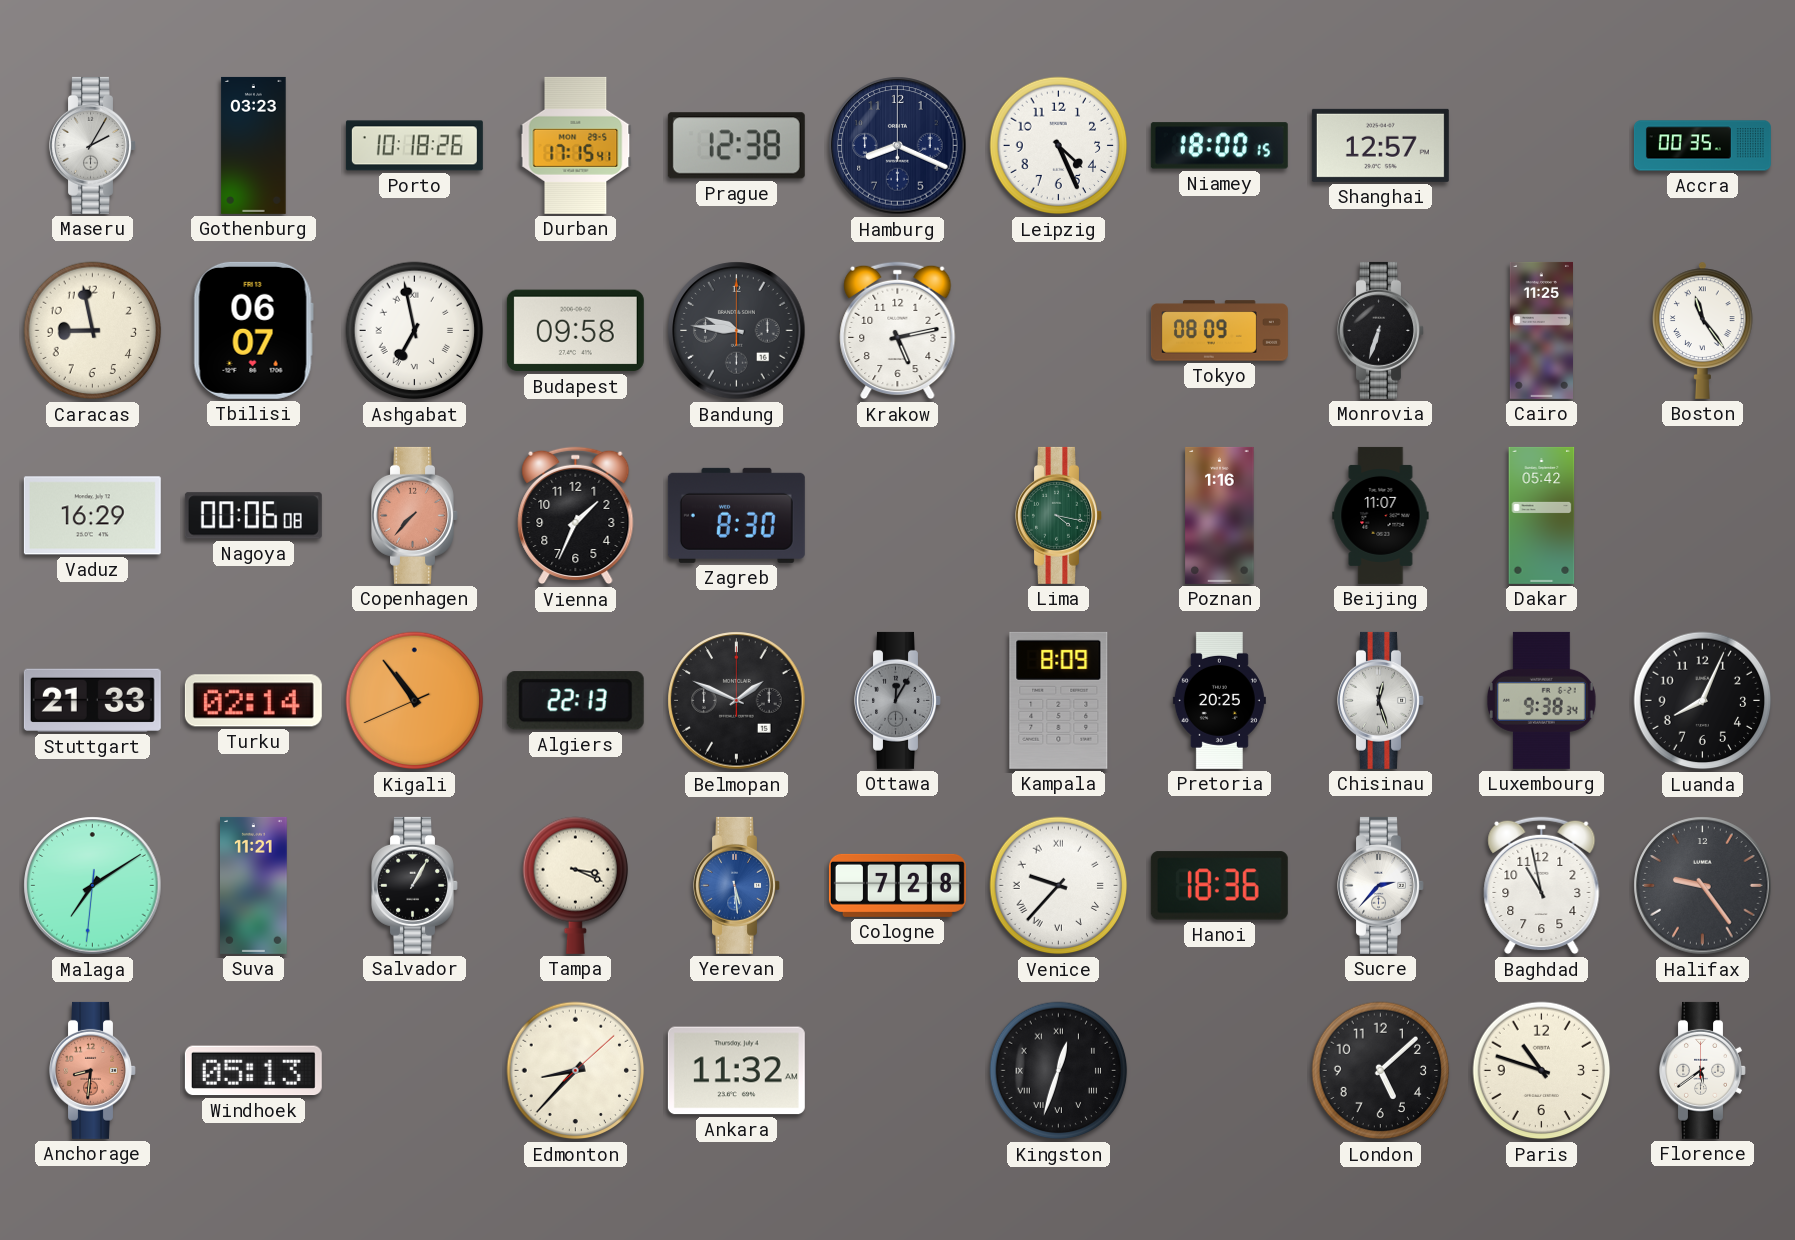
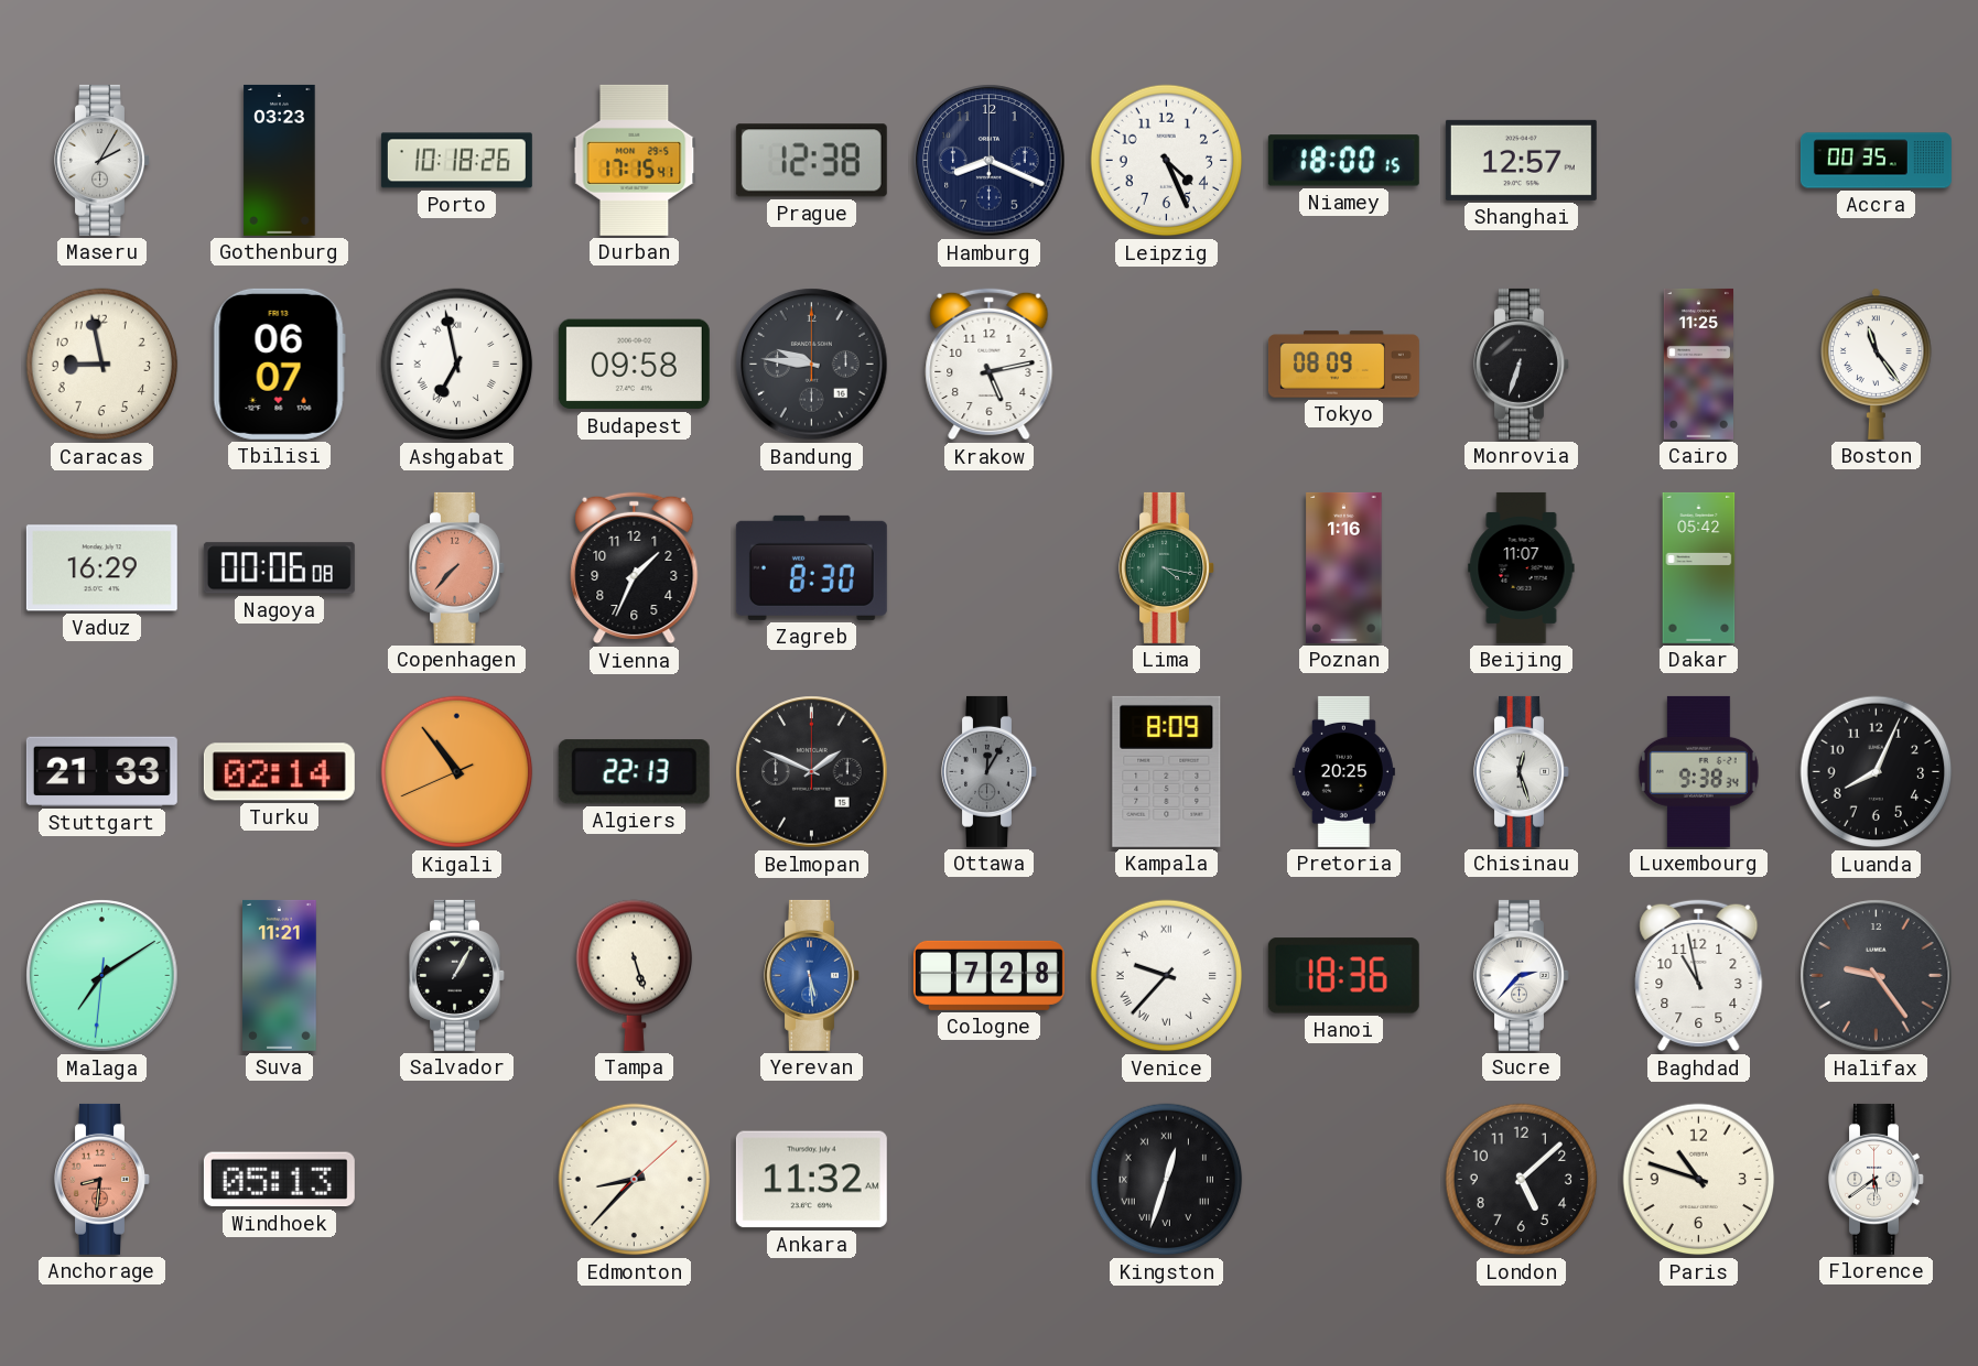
Tampa: 3:19 -> 5:27
